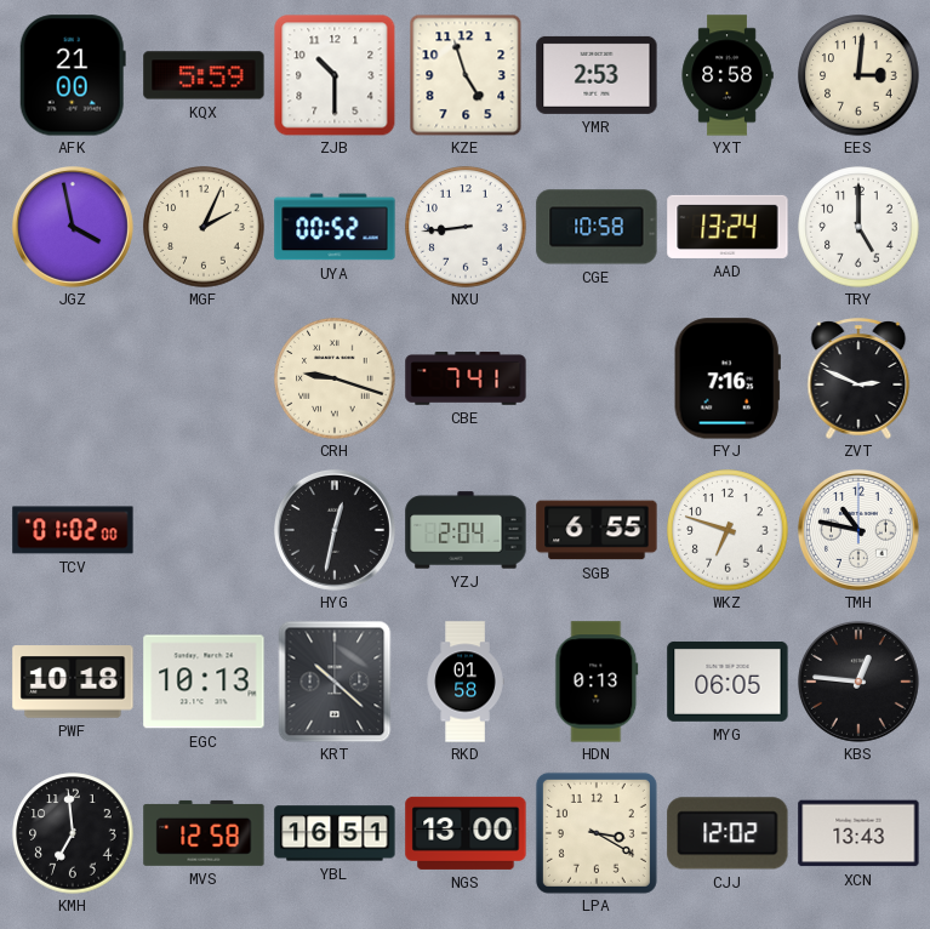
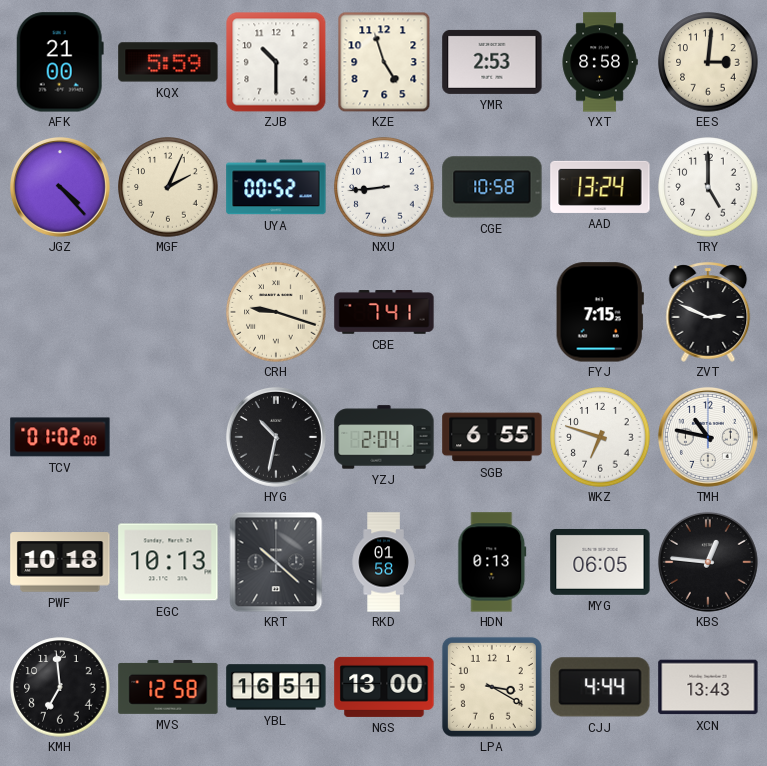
JGZ: 3:58 -> 4:23
FYJ: 7:16 -> 7:15
HYG: 12:32 -> 10:32
CJJ: 12:02 -> 4:44
